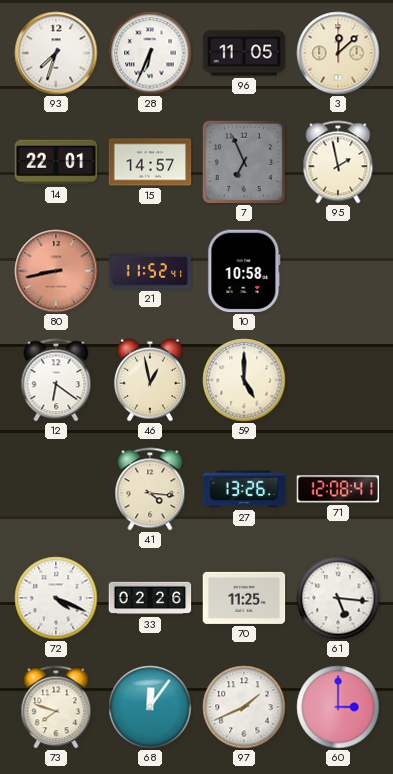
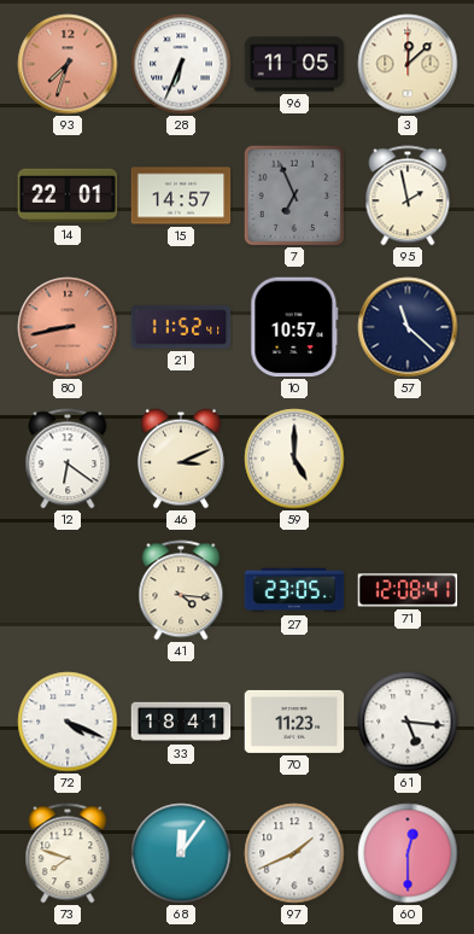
93 dial: white -> salmon
10: 10:58 -> 10:57
57: none -> 11:22
46: 12:58 -> 3:11
27: 13:26 -> 23:05
33: 02:26 -> 18:41
70: 11:25 -> 11:23
60: 3:00 -> 12:30
